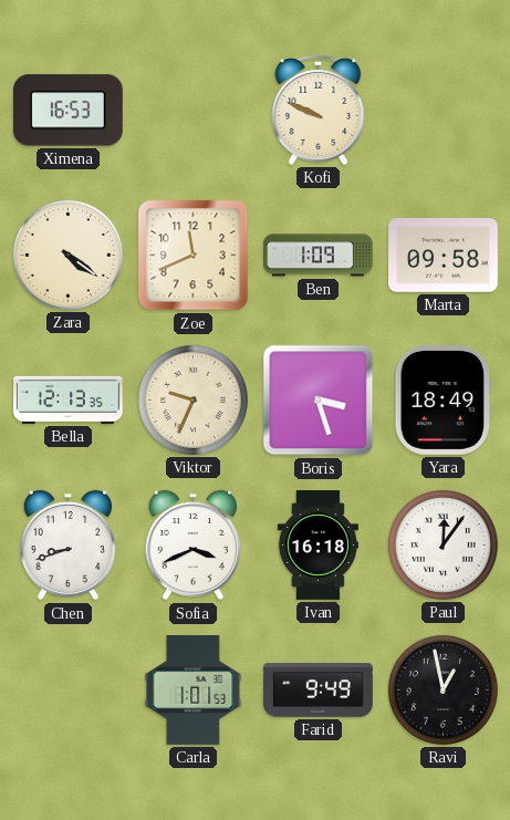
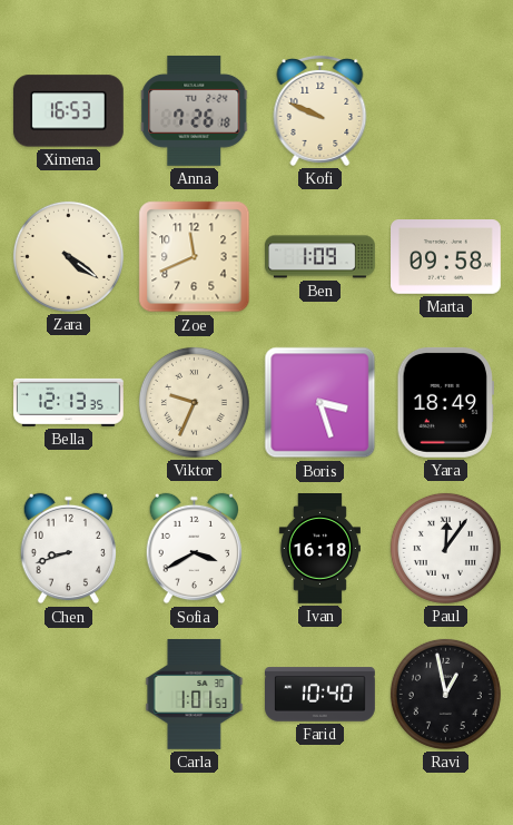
Anna: none -> 7:26
Sofia: 3:41 -> 3:40
Farid: 9:49 -> 10:40
